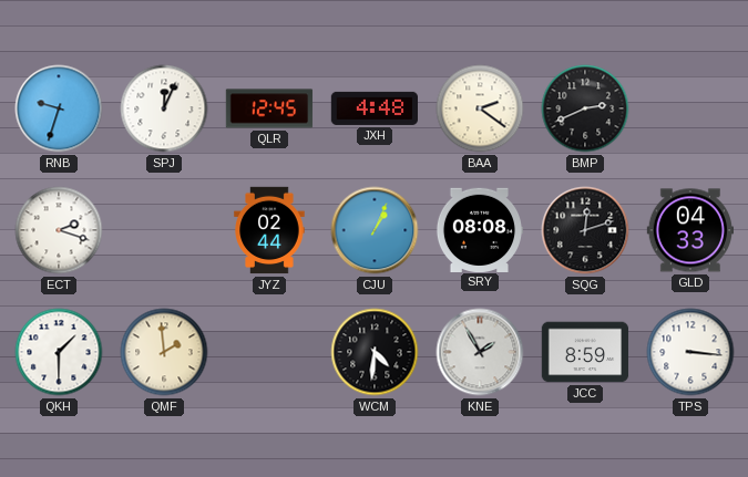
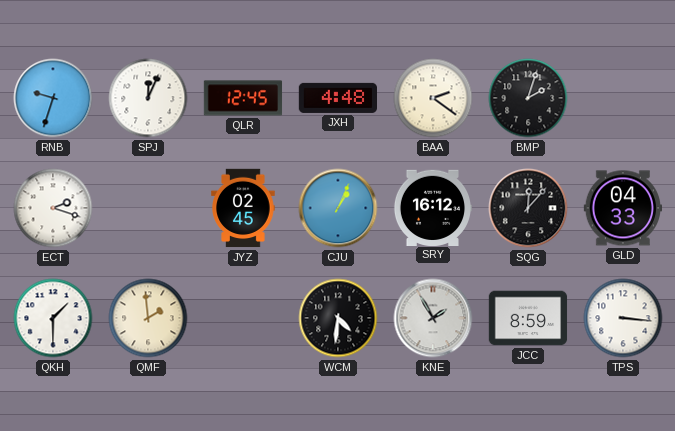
BMP: 2:41 -> 2:03
JYZ: 02:44 -> 02:45
SRY: 08:08 -> 16:12
SQG: 12:12 -> 12:07
